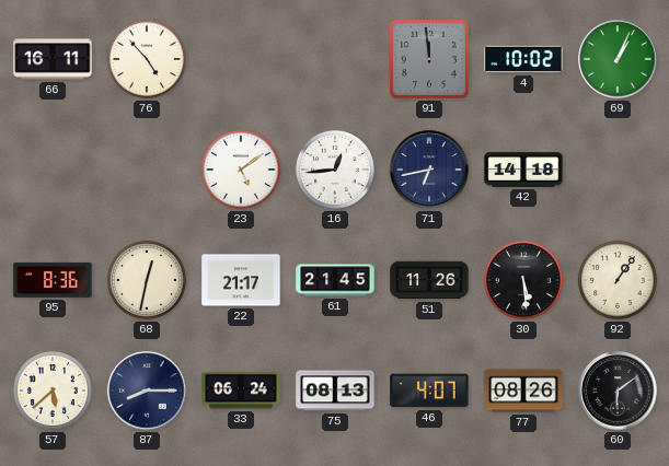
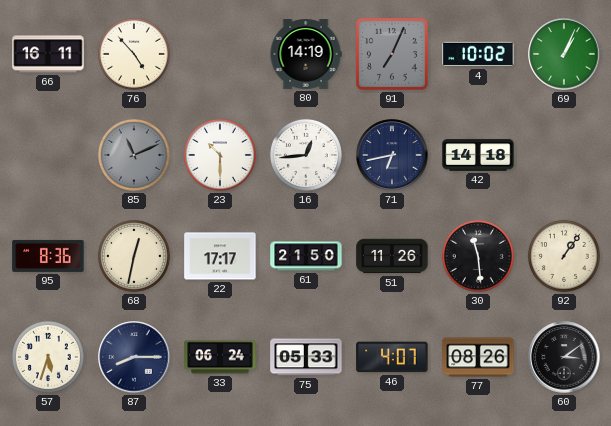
80: none -> 14:19
91: 11:59 -> 7:04
85: none -> 11:11
23: 5:09 -> 10:30
22: 21:17 -> 17:17
61: 21:45 -> 21:50
30: 5:29 -> 11:29
57: 5:38 -> 5:33
75: 08:13 -> 05:33
60: 6:09 -> 3:09
